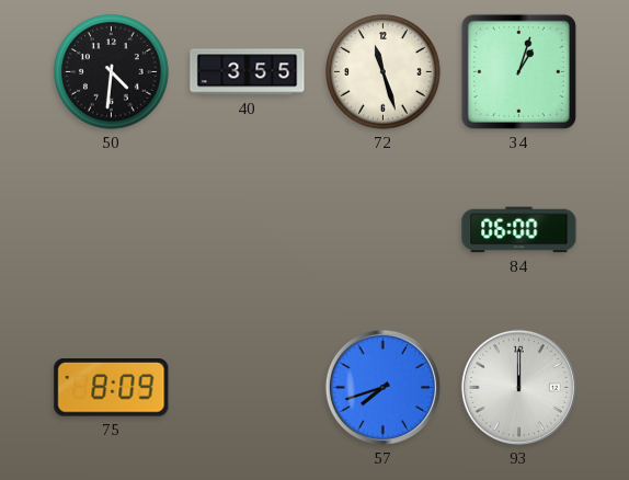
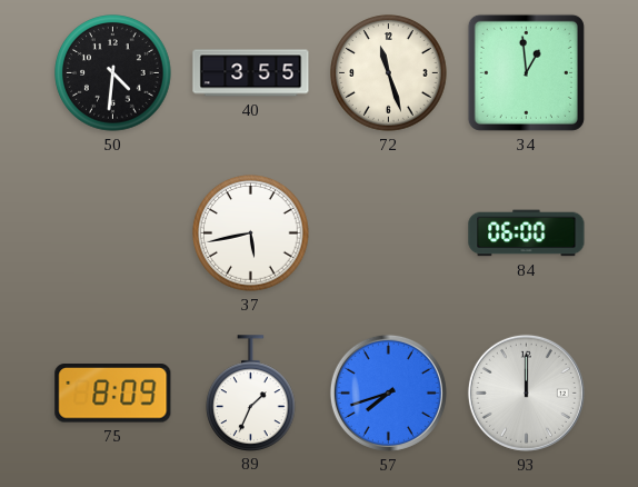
34: 1:03 -> 12:59
37: none -> 5:43
89: none -> 1:34
